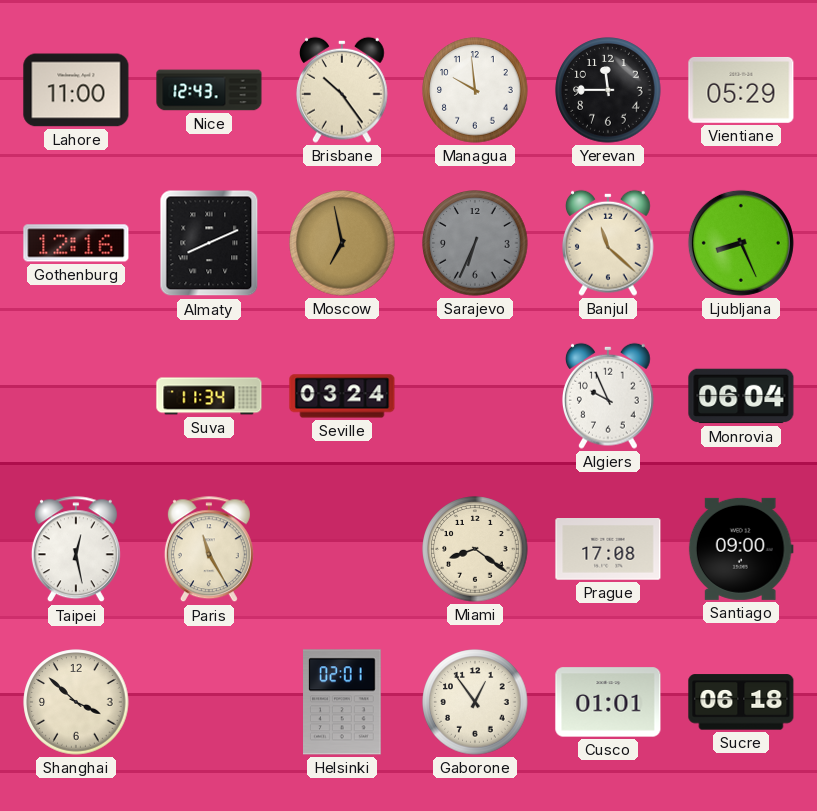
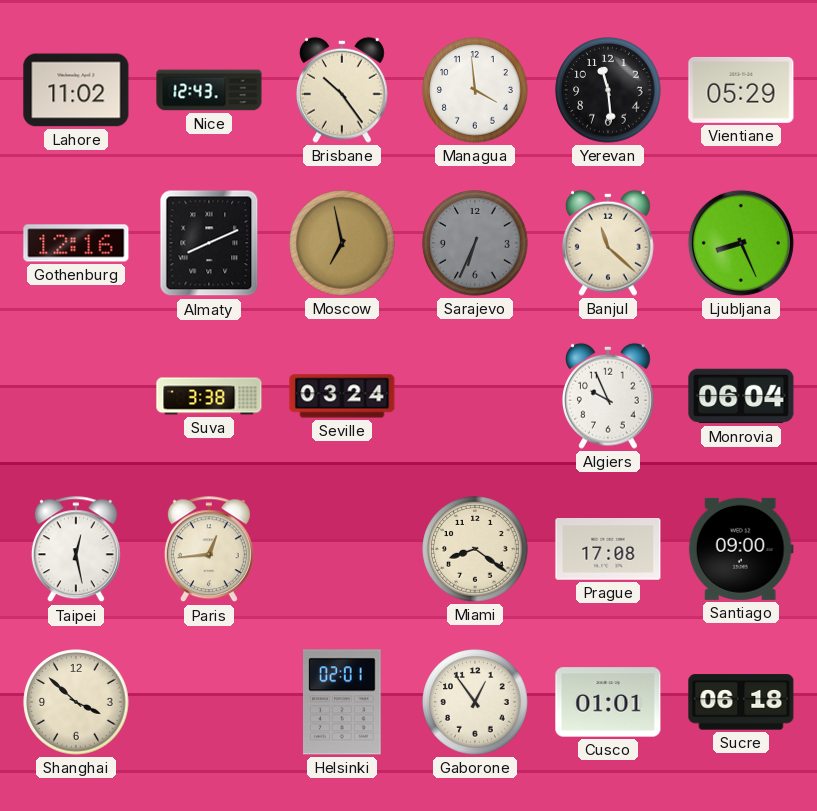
Lahore: 11:00 -> 11:02
Managua: 9:59 -> 3:59
Yerevan: 11:45 -> 11:29
Suva: 11:34 -> 3:38
Paris: 11:25 -> 12:44
